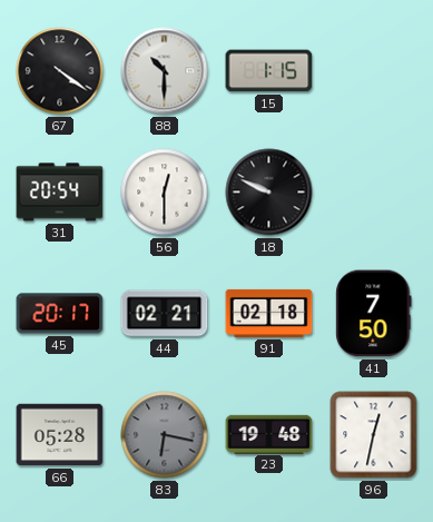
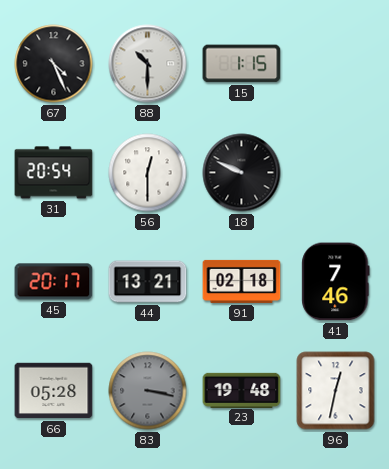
67: 4:21 -> 4:26
44: 02:21 -> 13:21
41: 7:50 -> 7:46
83: 6:17 -> 3:17
